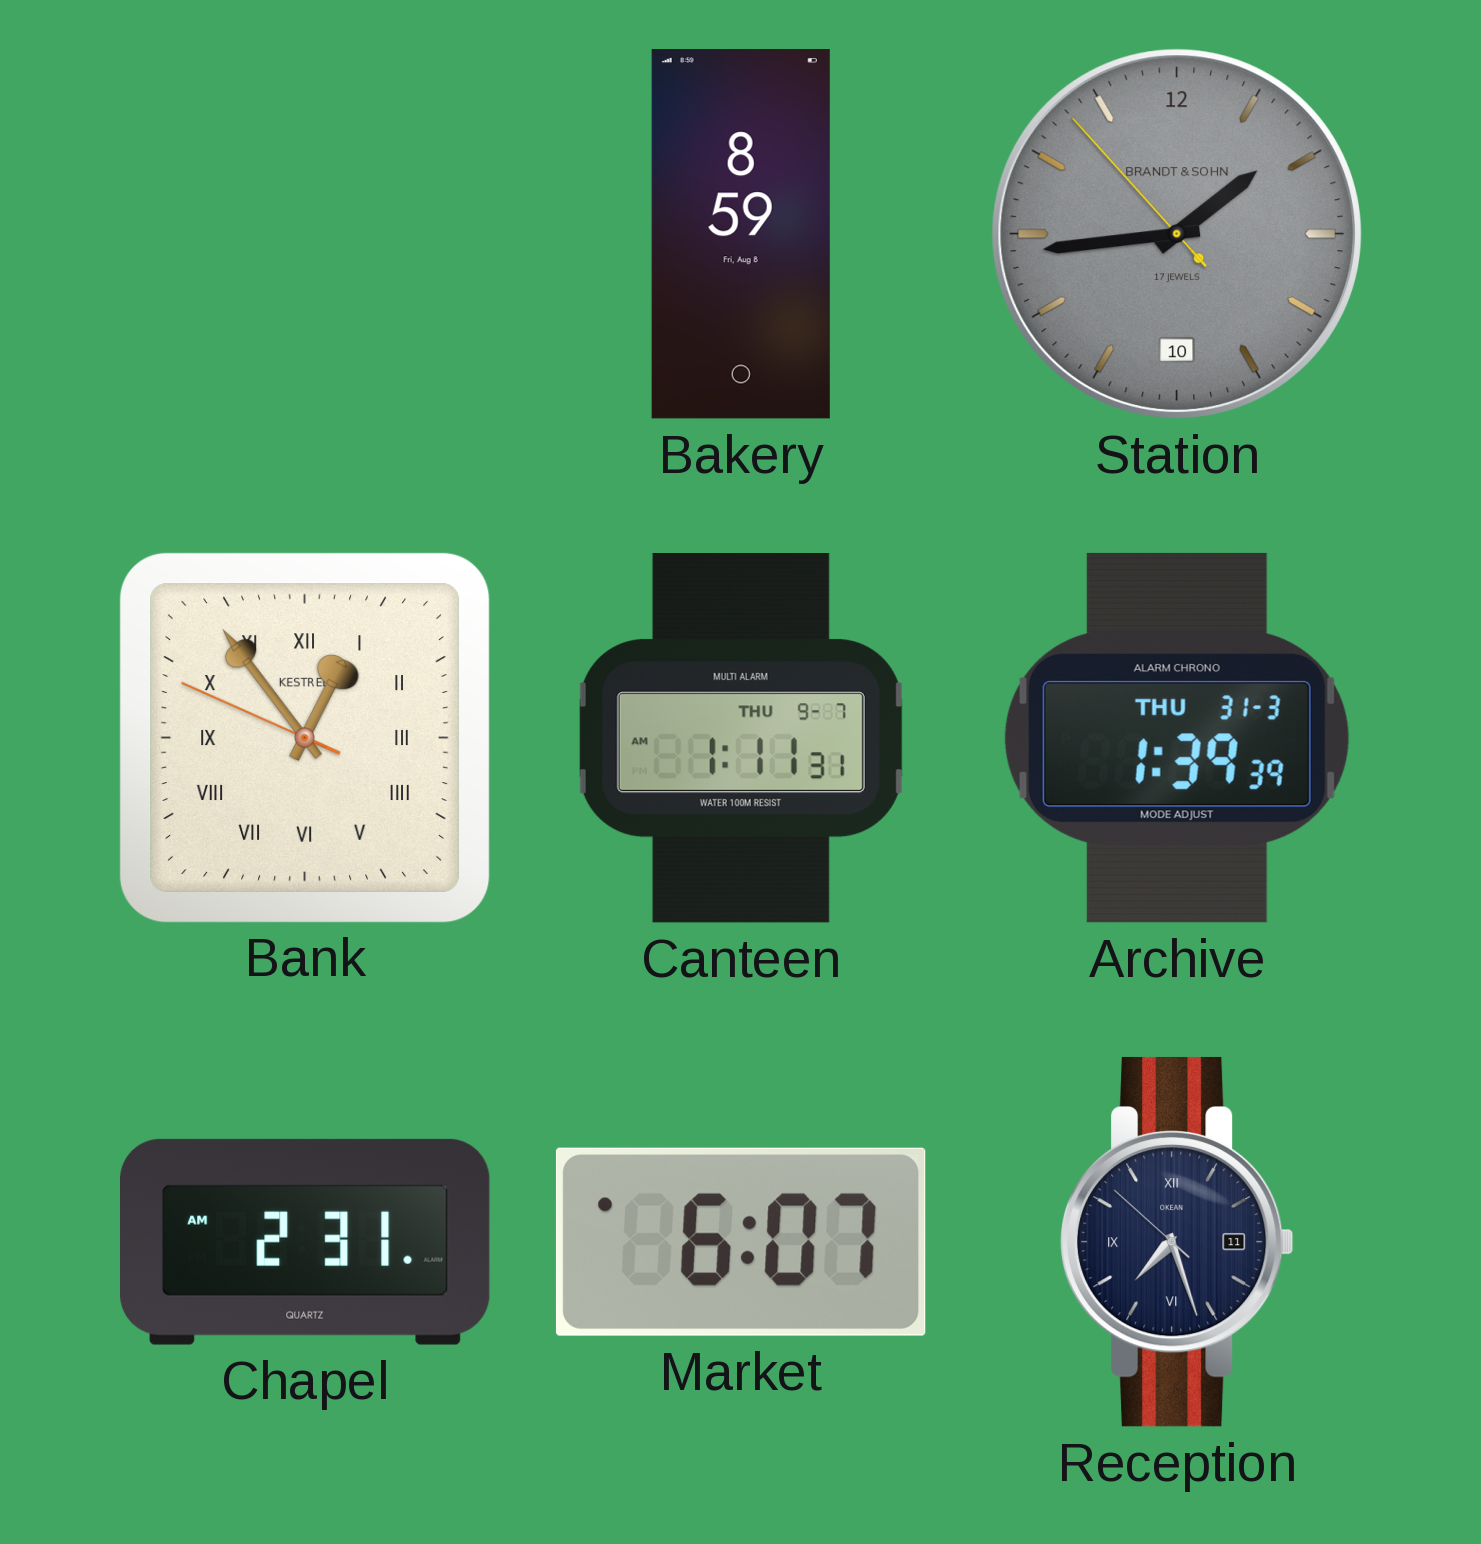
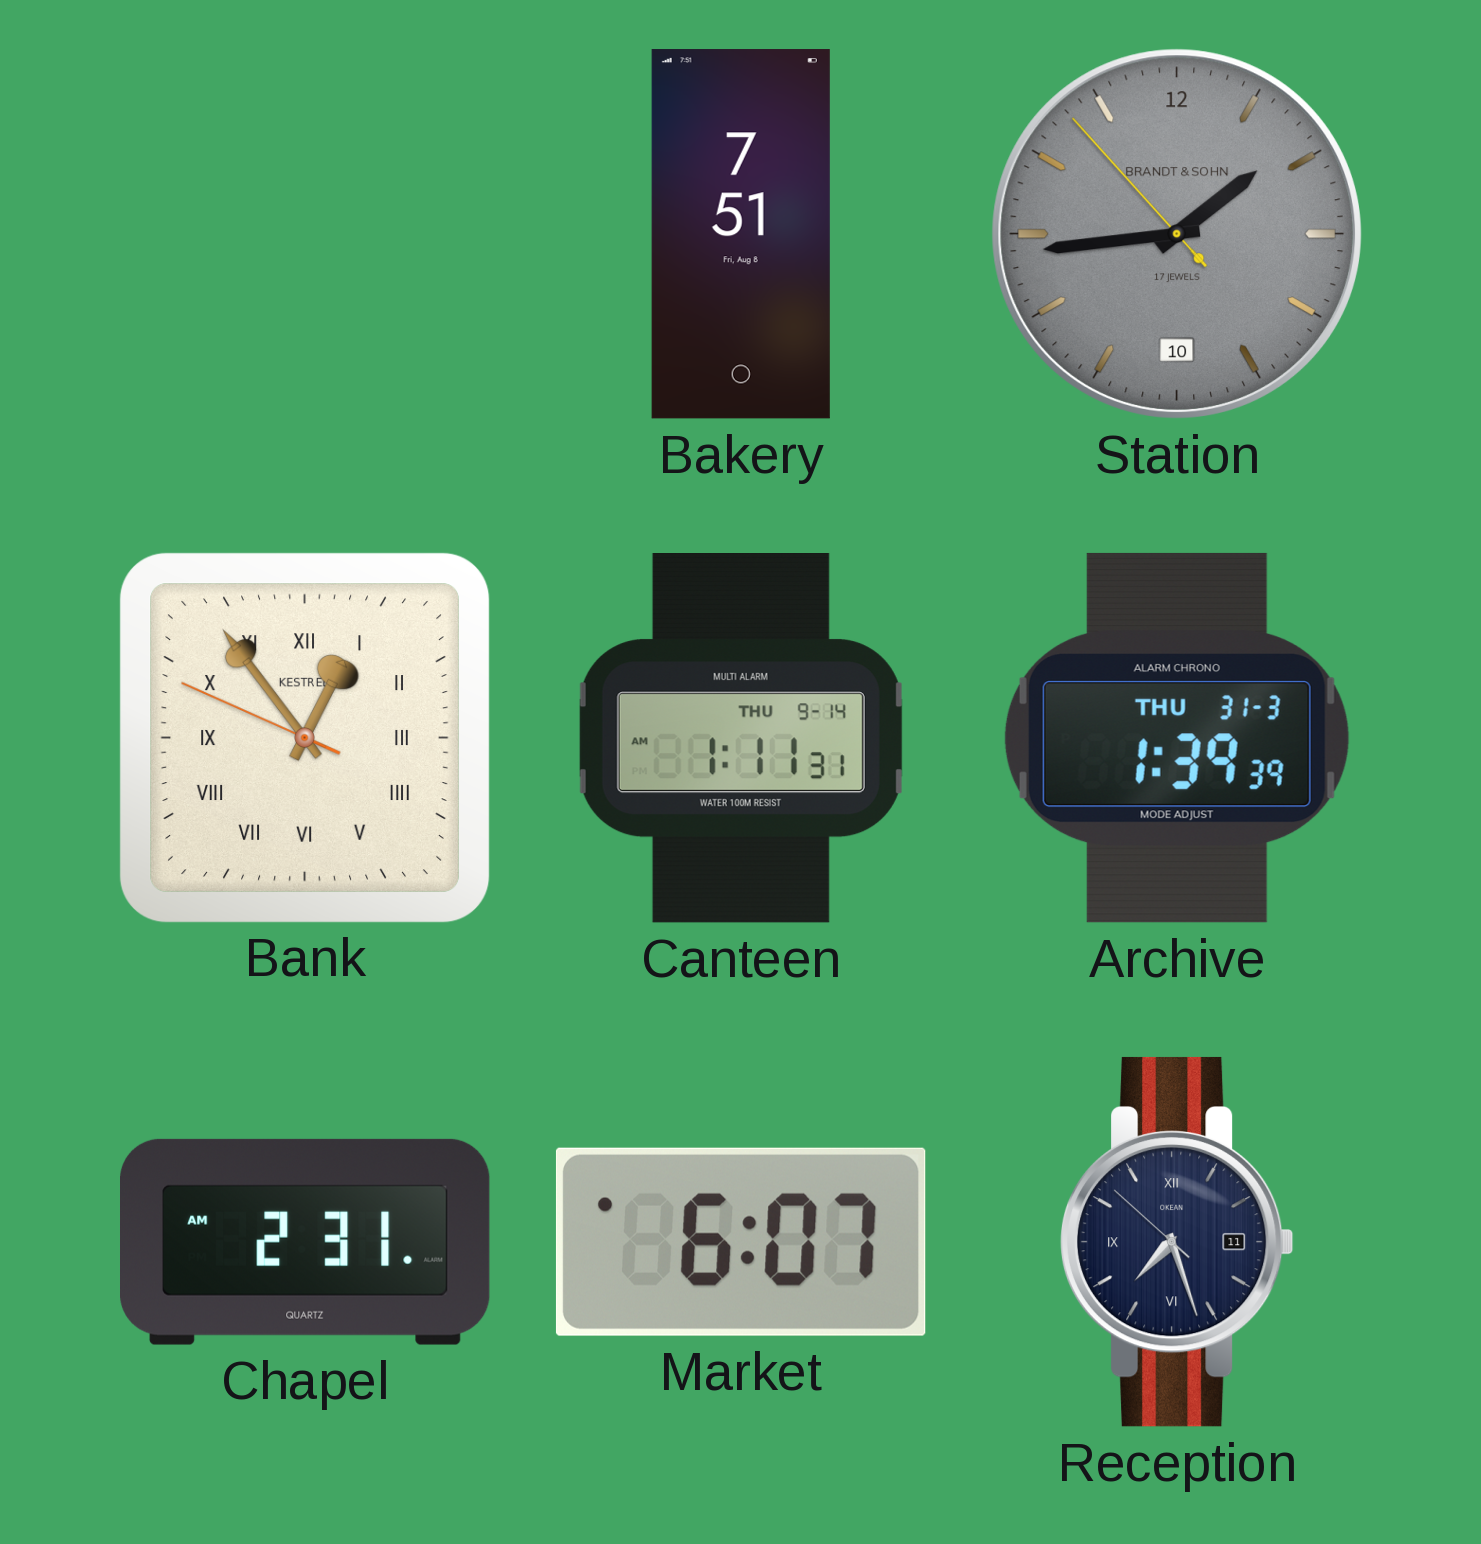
Bakery: 8:59 -> 7:51
Canteen date: THU 9-7 -> THU 9-14
